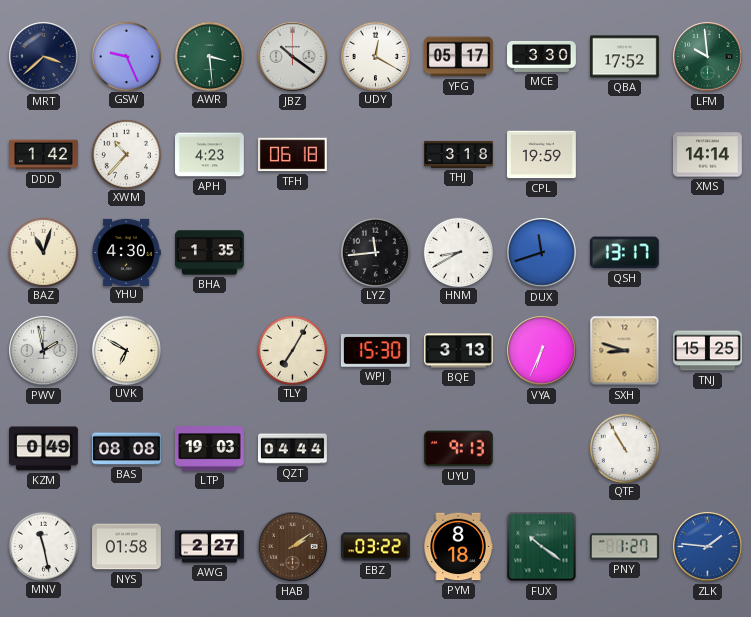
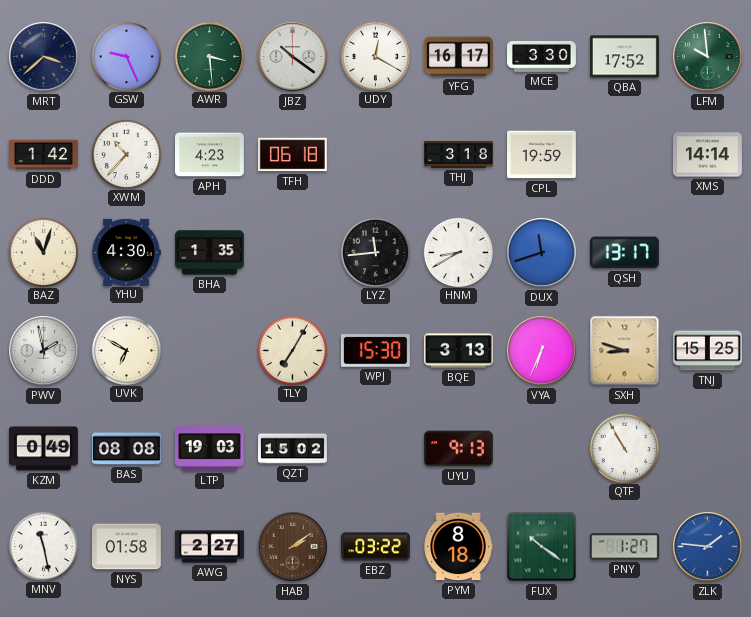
YFG: 05:17 -> 16:17
QZT: 04:44 -> 15:02
